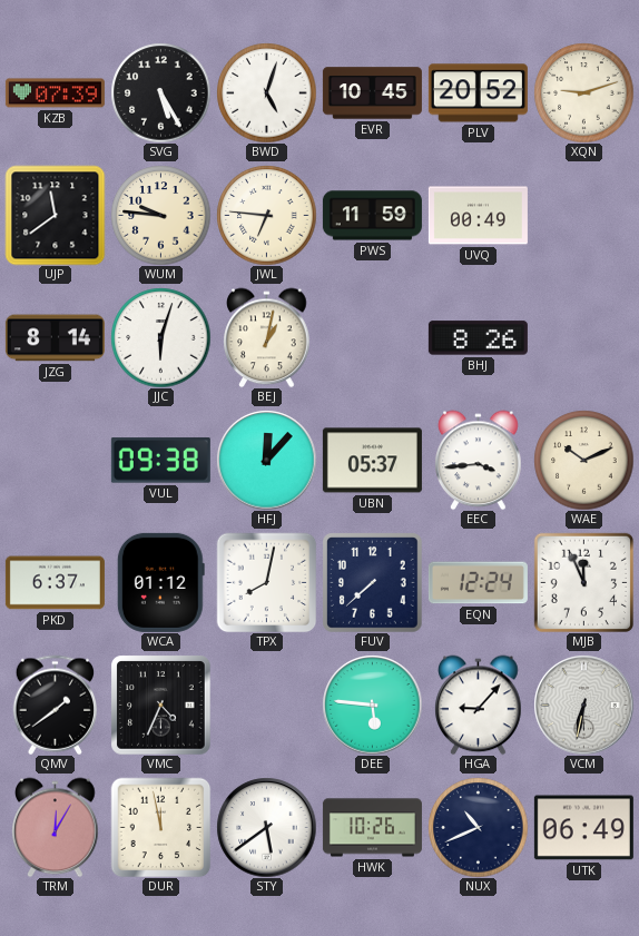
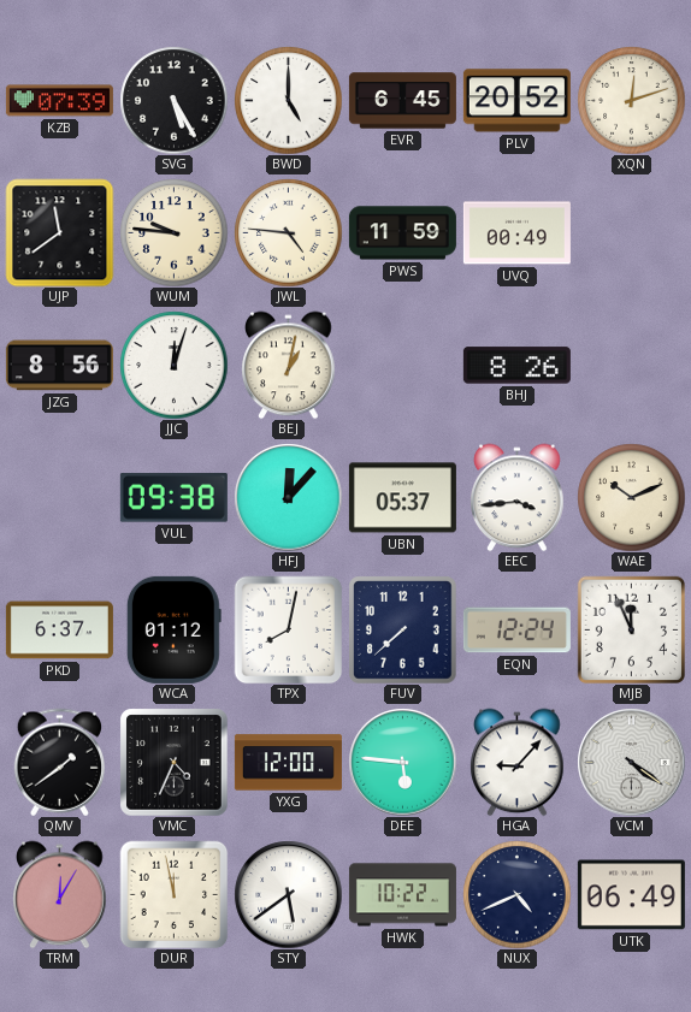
BWD: 5:03 -> 5:00
EVR: 10:45 -> 6:45
XQN: 9:12 -> 12:12
JWL: 6:46 -> 4:46
JZG: 8:14 -> 8:56
JJC: 6:03 -> 12:03
YXG: none -> 12:00
VCM: 6:32 -> 4:21
HWK: 10:26 -> 10:22
NUX: 10:41 -> 4:41
